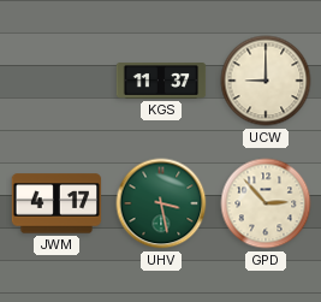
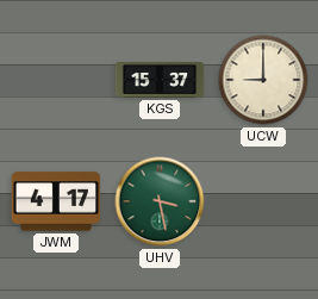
KGS: 11:37 -> 15:37
GPD: 2:53 -> none
